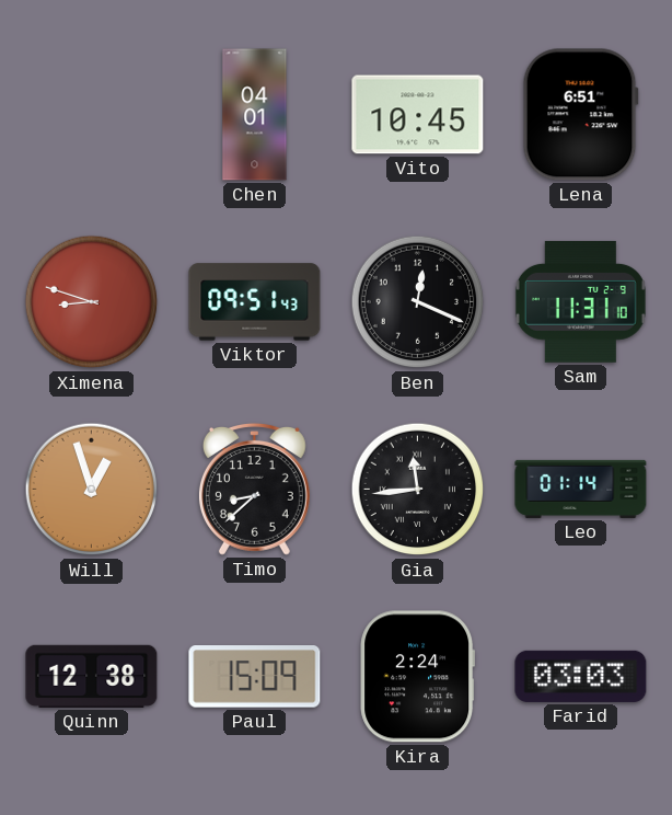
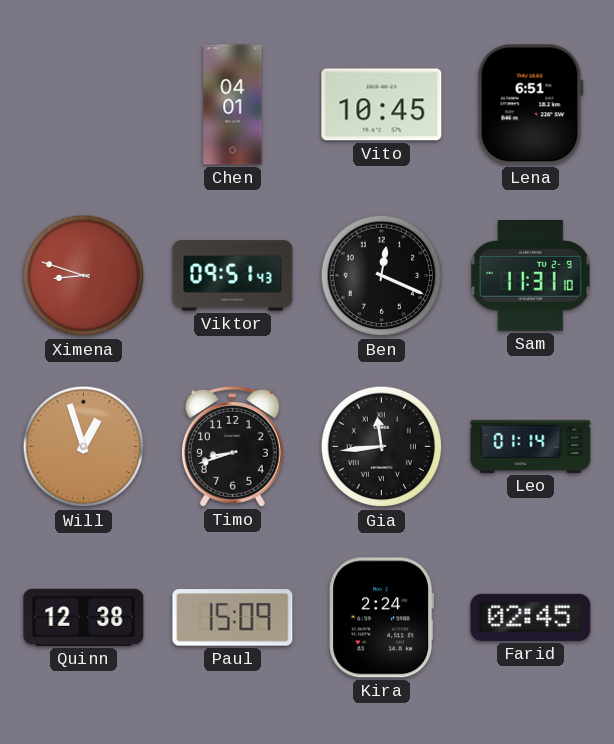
Timo: 8:38 -> 8:42
Farid: 03:03 -> 02:45
